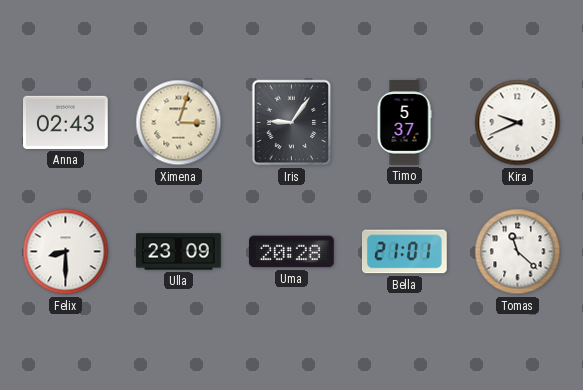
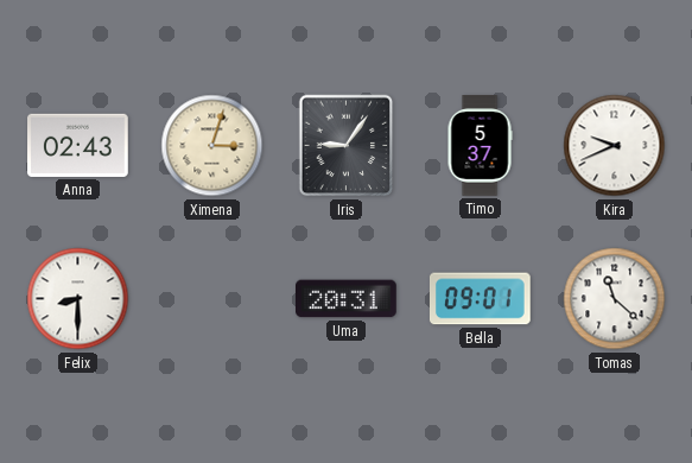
Ulla: 23:09 -> none
Uma: 20:28 -> 20:31
Bella: 21:01 -> 09:01
